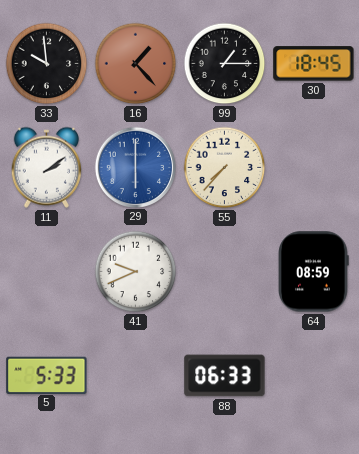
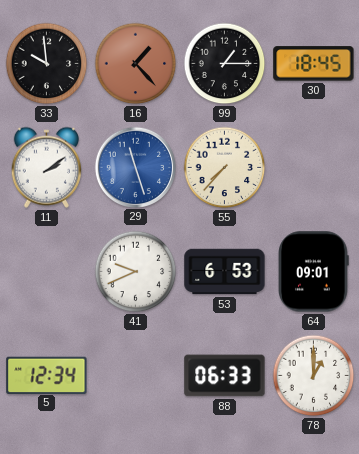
29: 6:00 -> 11:27
53: none -> 6:53
64: 08:59 -> 09:01
5: 5:33 -> 12:34
78: none -> 1:00
